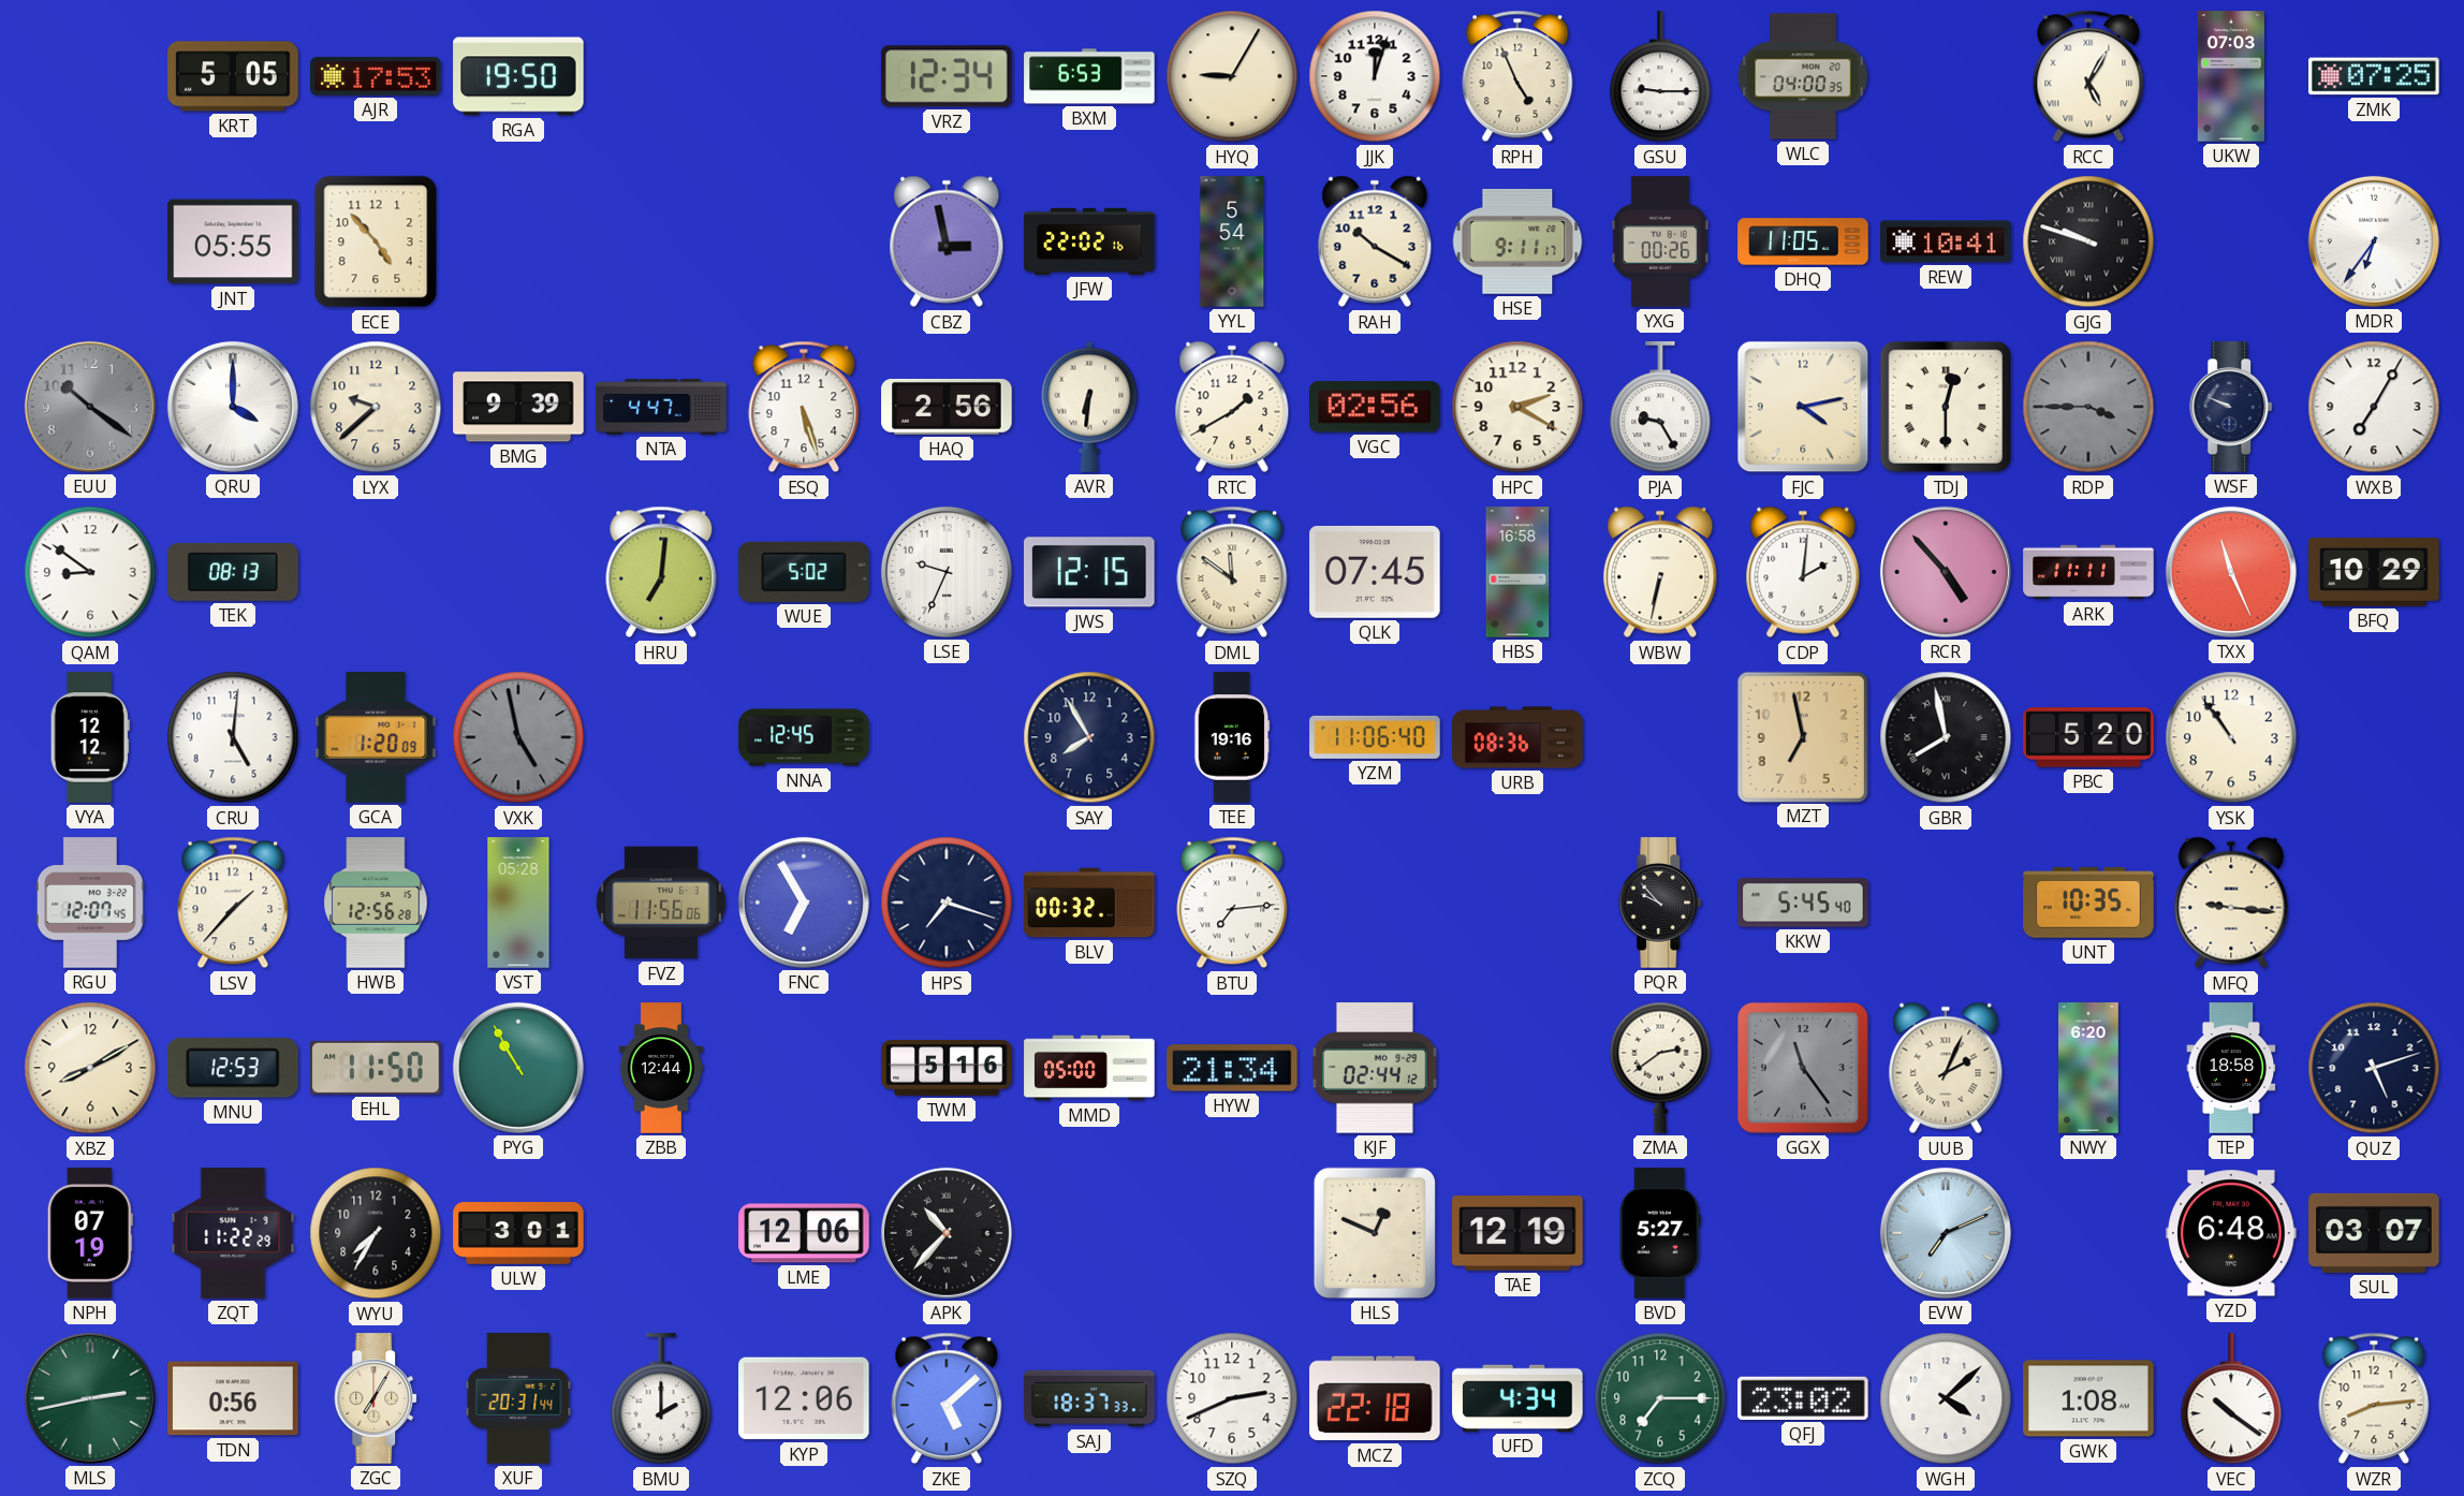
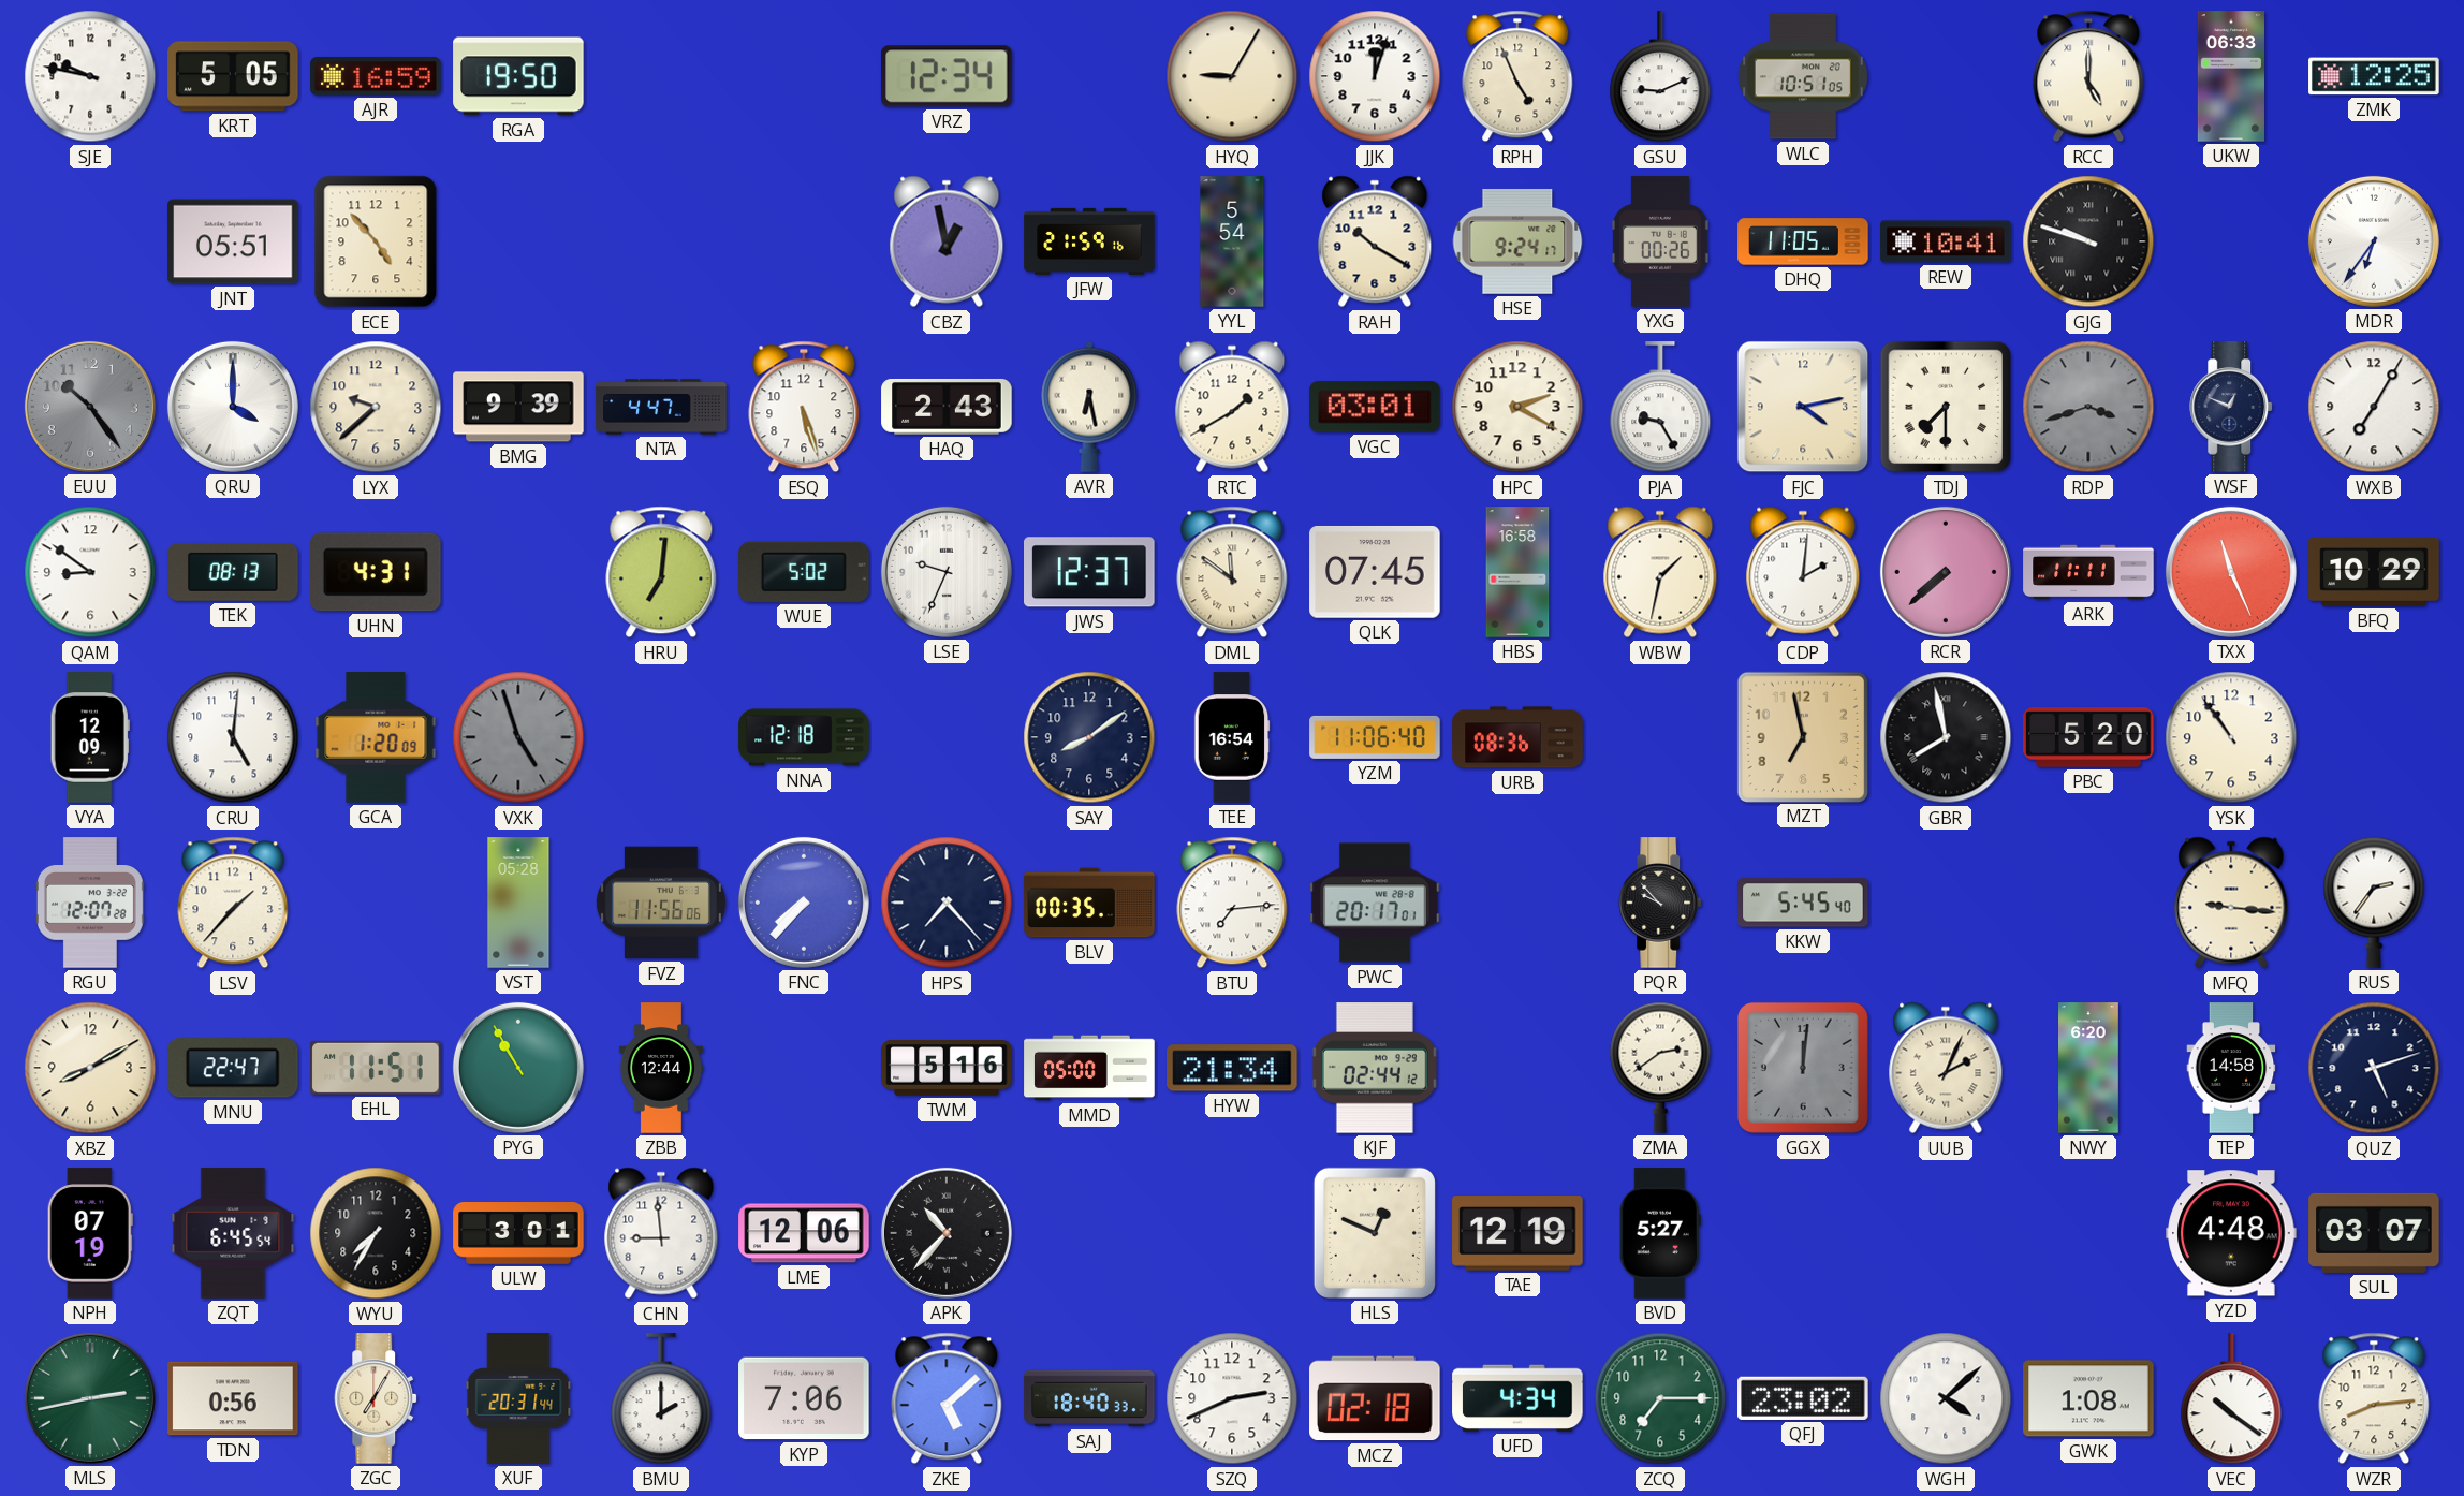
SJE: none -> 9:47
AJR: 17:53 -> 16:59
BXM: 6:53 -> none
GSU: 9:15 -> 9:11
WLC: 04:00 -> 10:51
RCC: 5:05 -> 5:00
UKW: 07:03 -> 06:33
ZMK: 07:25 -> 12:25
JNT: 05:55 -> 05:51
CBZ: 2:58 -> 12:58
JFW: 22:02 -> 21:59
HSE: 9:11 -> 9:24
EUU: 10:21 -> 10:24
HAQ: 2:56 -> 2:43
AVR: 6:31 -> 6:28
VGC: 02:56 -> 03:01
TDJ: 12:30 -> 7:30
RDP: 3:45 -> 3:42
WSF: 9:49 -> 12:49
UHN: none -> 4:31
JWS: 12:15 -> 12:37
WBW: 6:32 -> 1:32
RCR: 4:53 -> 7:38
VYA: 12:12 -> 12:09
VXK: 4:58 -> 4:57
NNA: 12:45 -> 12:18
SAY: 7:55 -> 8:09
TEE: 19:16 -> 16:54
RGU: 12:07:45 -> 12:07:28
HWB: 12:56 -> none
FNC: 6:55 -> 7:37
HPS: 7:18 -> 7:23
BLV: 00:32 -> 00:35
PWC: none -> 20:17
UNT: 10:35 -> none
RUS: none -> 2:36
MNU: 12:53 -> 22:47
EHL: 11:50 -> 11:51
GGX: 11:24 -> 12:01
TEP: 18:58 -> 14:58
ZQT: 11:22 -> 6:45
CHN: none -> 8:59
EVW: 7:11 -> none
YZD: 6:48 -> 4:48
KYP: 12:06 -> 7:06
SAJ: 18:37 -> 18:40
MCZ: 22:18 -> 02:18
